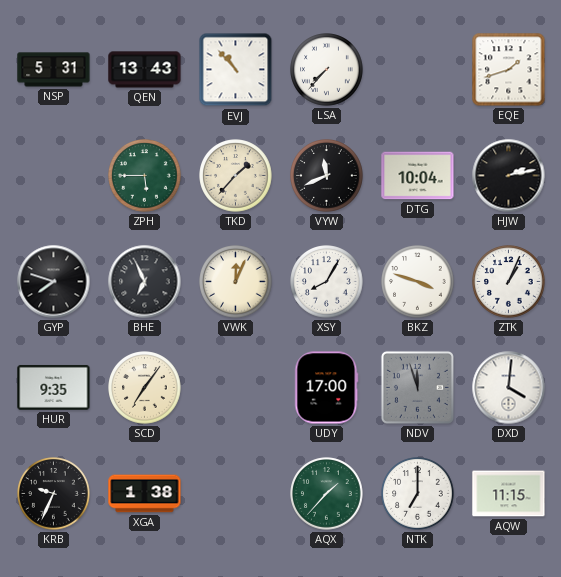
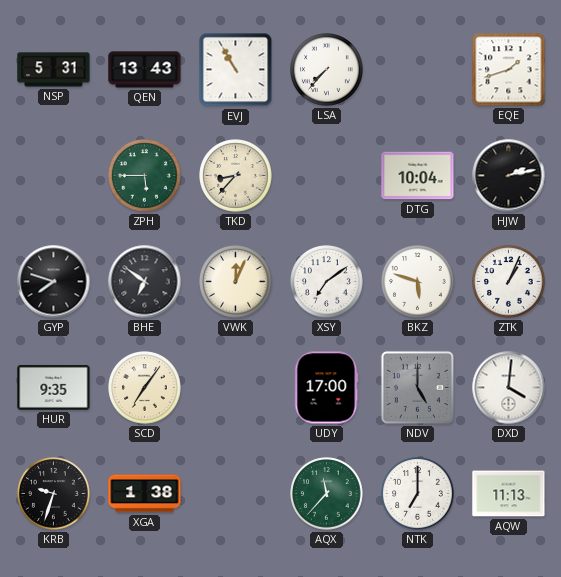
EVJ: 10:53 -> 10:55
TKD: 1:37 -> 8:37
VYW: 11:41 -> none
BHE: 6:56 -> 6:51
XSY: 8:05 -> 7:09
BKZ: 3:48 -> 5:48
NDV: 11:57 -> 5:00
KRB: 9:34 -> 9:33
AQX: 1:37 -> 11:37
AQW: 11:15 -> 11:13
